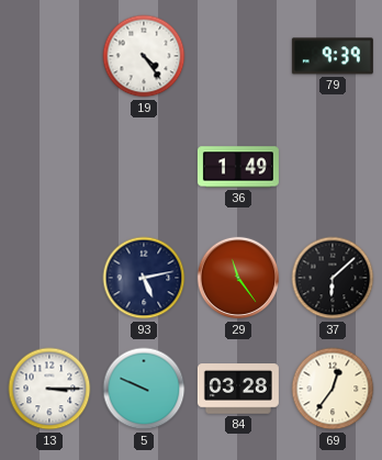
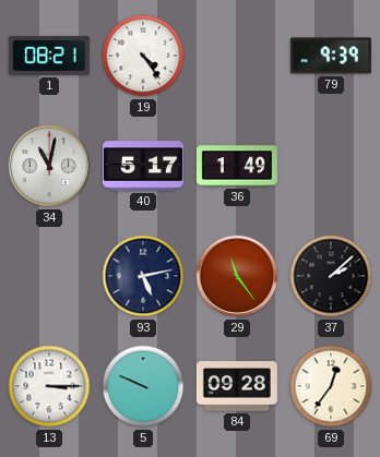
1: none -> 08:21
34: none -> 11:02
40: none -> 5:17
37: 6:08 -> 2:08
84: 03:28 -> 09:28
